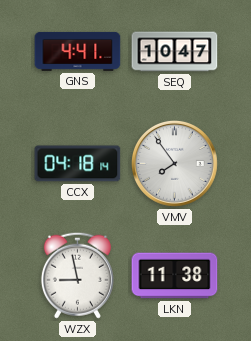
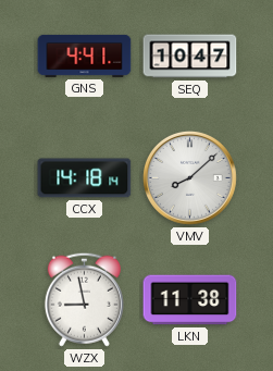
CCX: 04:18 -> 14:18
VMV: 7:54 -> 8:08
